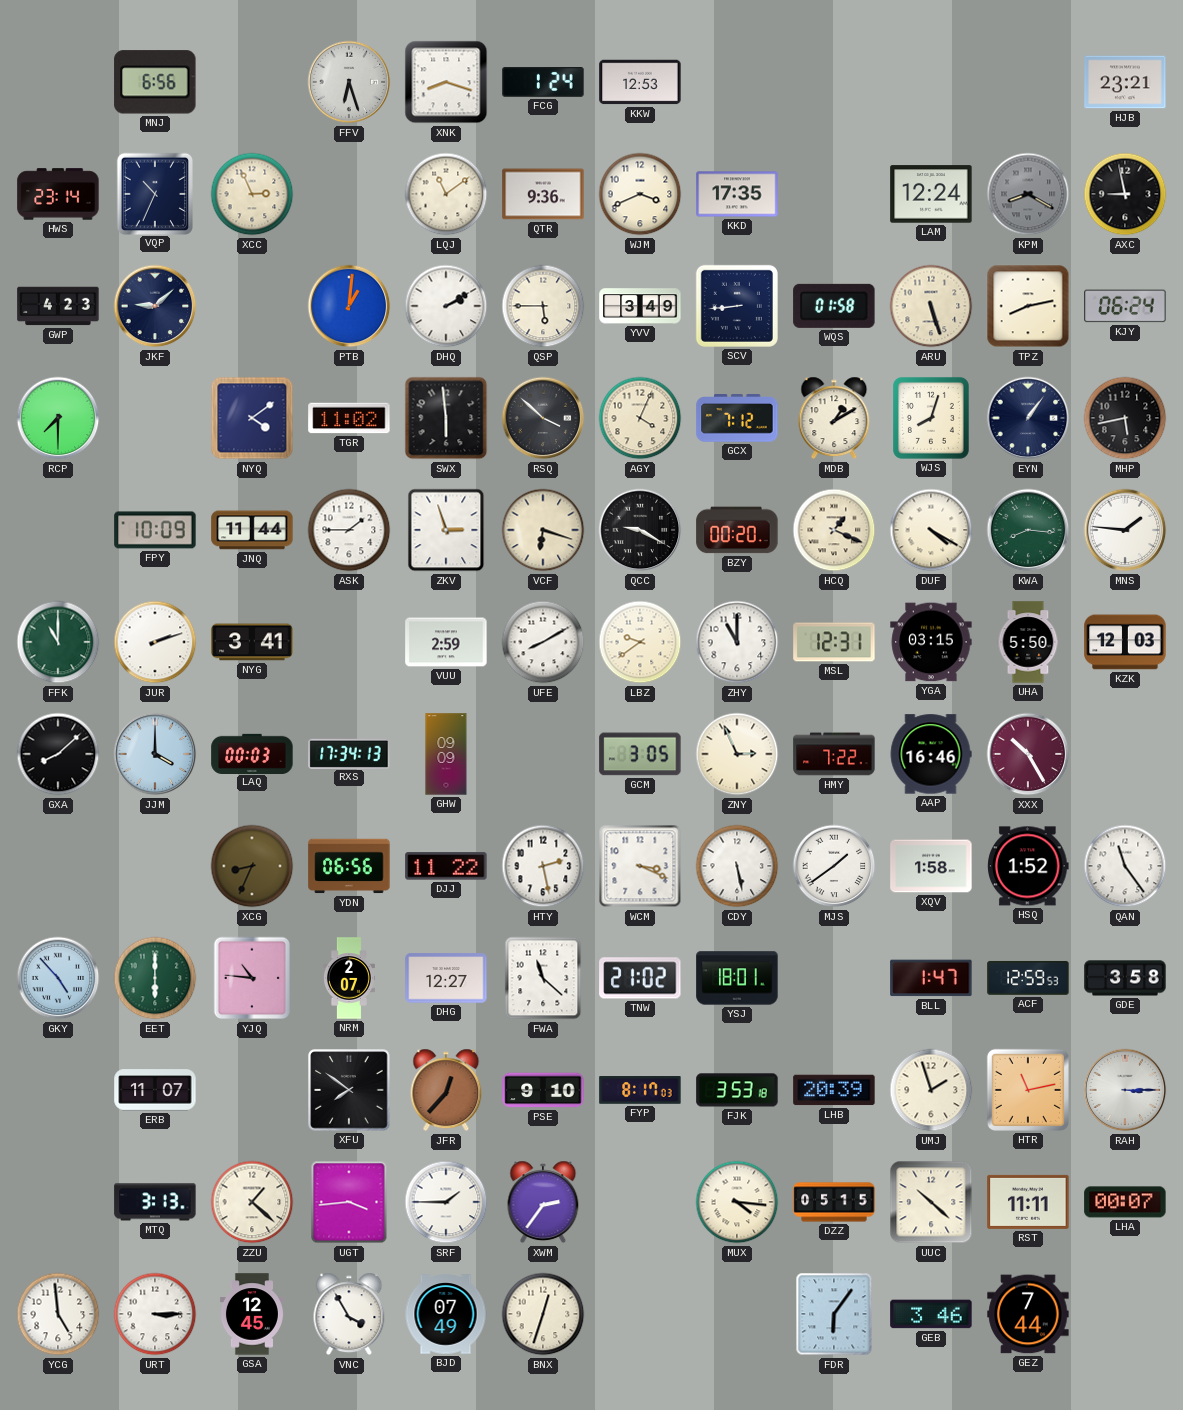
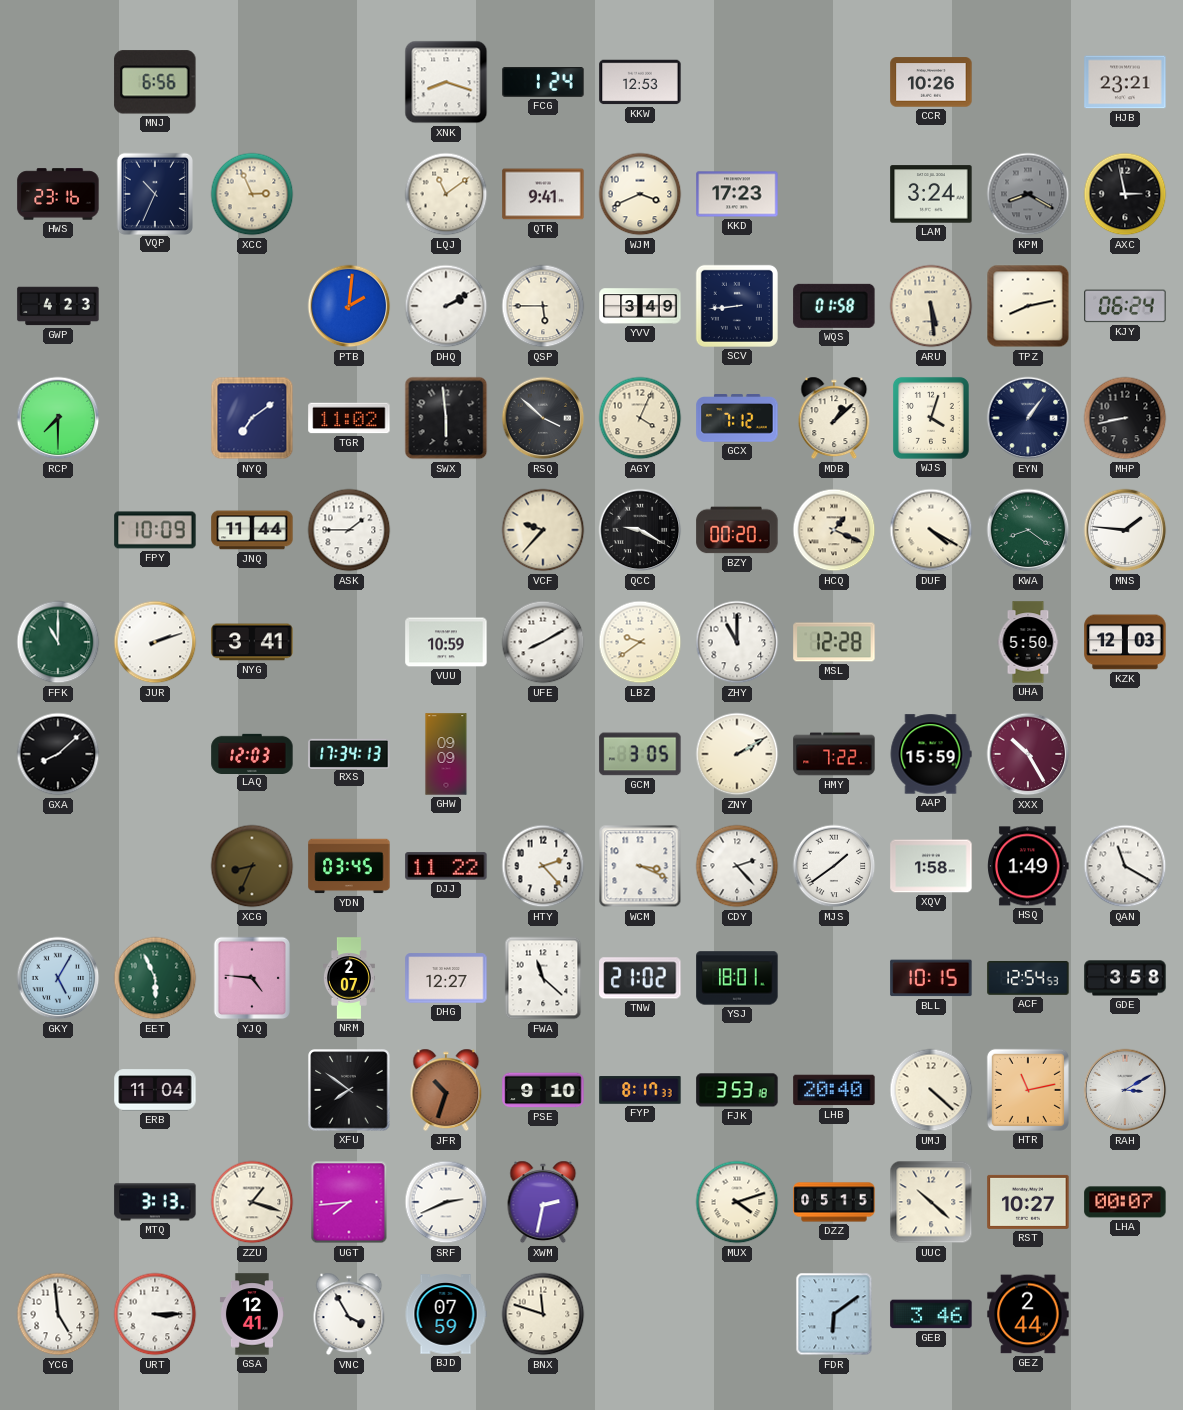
FFV: 6:27 -> none
CCR: none -> 10:26
HWS: 23:14 -> 23:16
QTR: 9:36 -> 9:41
KKD: 17:35 -> 17:23
LAM: 12:24 -> 3:24
AXC: 8:58 -> 2:58
JKF: 9:08 -> none
PTB: 1:01 -> 2:01
ARU: 5:27 -> 5:29
NYQ: 4:09 -> 7:09
MDB: 1:10 -> 1:08
WJS: 8:03 -> 4:03
MHP: 5:43 -> 8:43
ZKV: 2:57 -> none
VCF: 6:18 -> 9:37
KWA: 8:16 -> 8:21
VUU: 2:59 -> 10:59
MSL: 12:31 -> 12:28
YGA: 03:15 -> none
JJM: 4:00 -> none
LAQ: 00:03 -> 12:03
ZNY: 2:56 -> 2:10
AAP: 16:46 -> 15:59
YDN: 06:56 -> 03:45
HTY: 2:28 -> 2:23
CDY: 5:28 -> 2:23
HSQ: 1:52 -> 1:49
QAN: 11:24 -> 11:20
GKY: 4:53 -> 5:05
EET: 6:00 -> 5:56
YJQ: 10:46 -> 4:46
BLL: 1:47 -> 10:15
ACF: 12:59 -> 12:54
ERB: 11:07 -> 11:04
JFR: 12:37 -> 10:33
FYP: 8:17:03 -> 8:17:33
LHB: 20:39 -> 20:40
UMJ: 1:57 -> 4:22
RAH: 3:15 -> 3:10
ZZU: 1:22 -> 1:18
UGT: 3:44 -> 7:44
SRF: 1:45 -> 2:41
XWM: 2:36 -> 2:32
MUX: 4:16 -> 4:12
RST: 11:11 -> 10:27
GSA: 12:45 -> 12:41
BJD: 07:49 -> 07:59
BNX: 12:33 -> 11:48
FDR: 6:06 -> 6:09
GEZ: 7:44 -> 2:44
